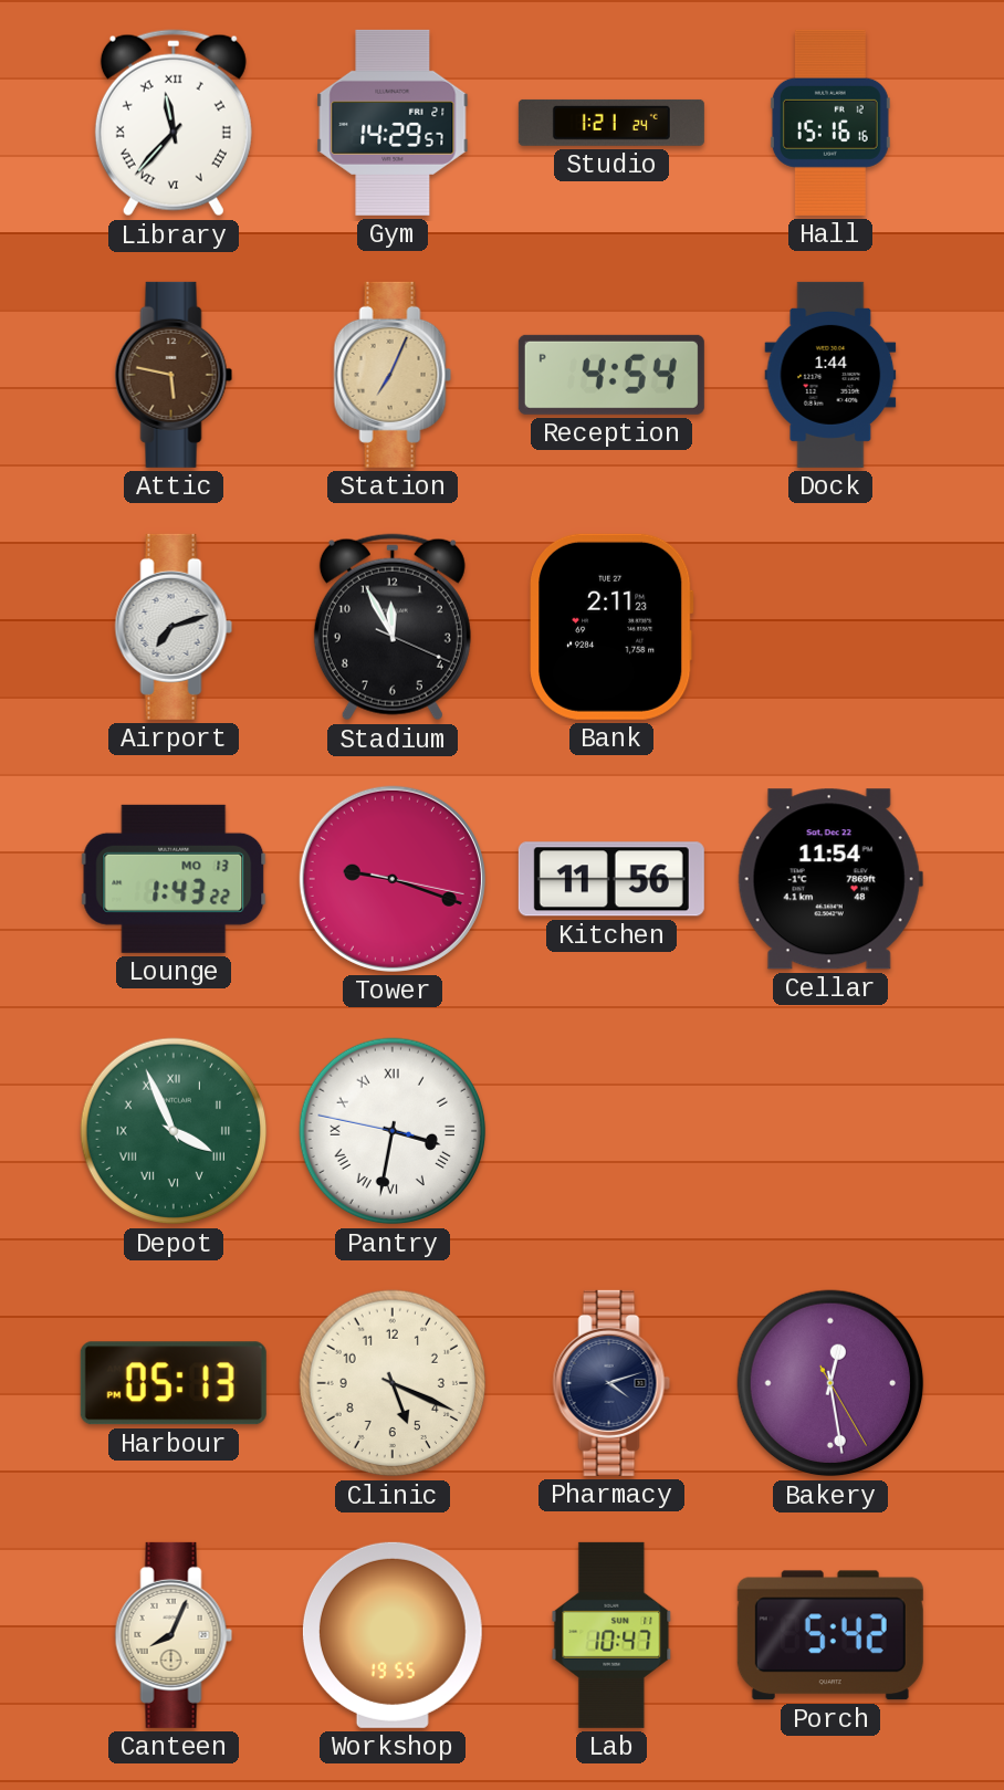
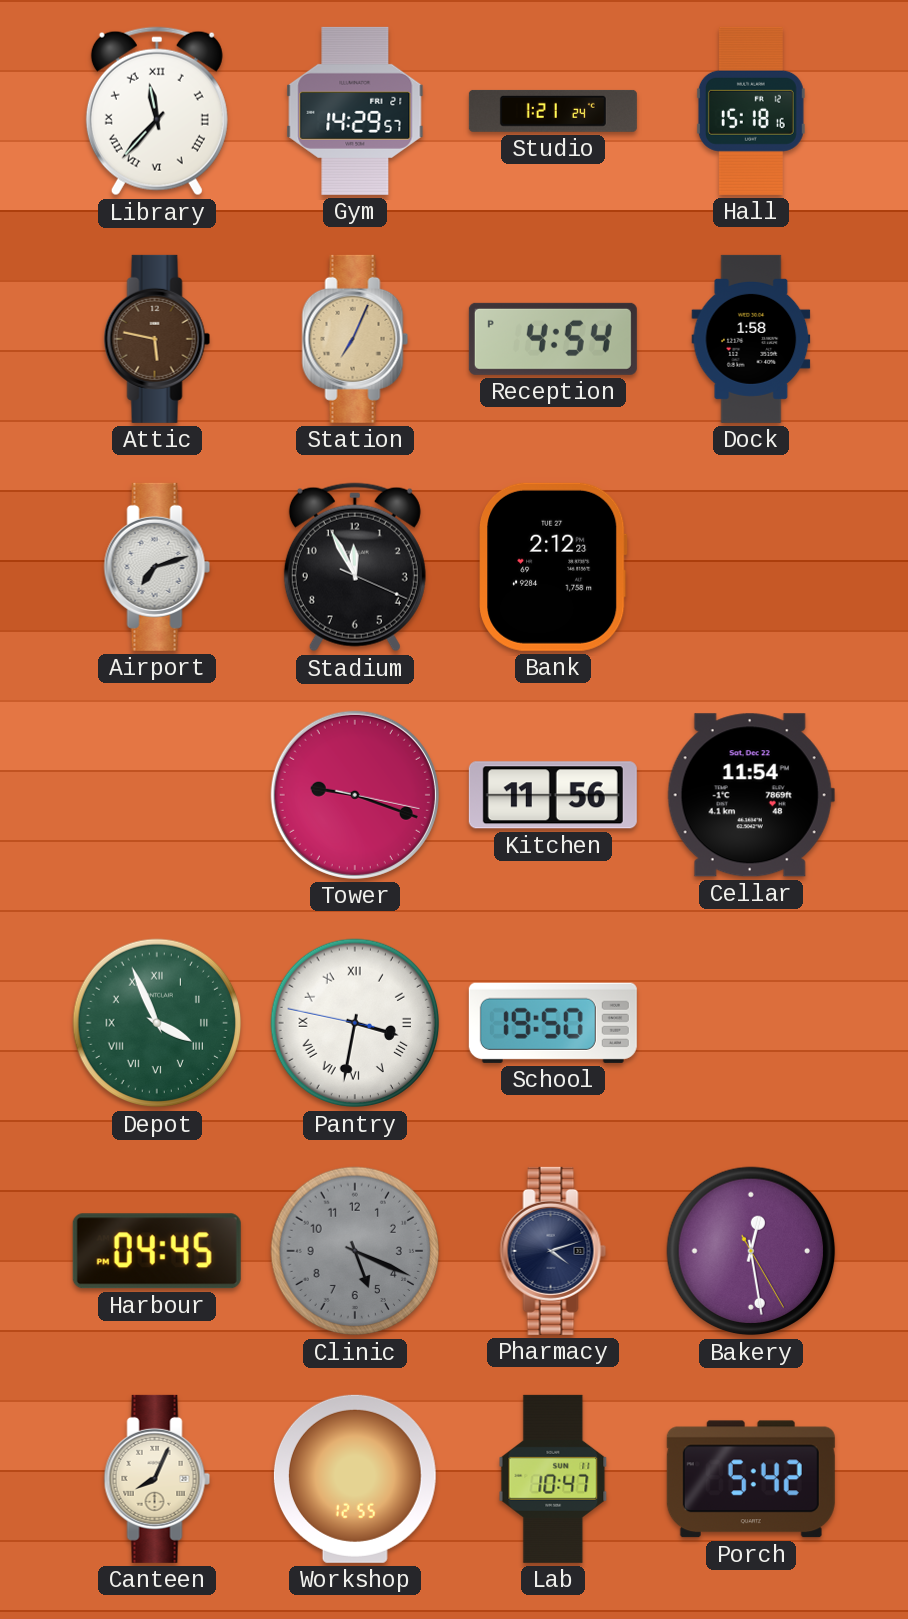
Hall: 15:16 -> 15:18
Dock: 1:44 -> 1:58
Bank: 2:11 -> 2:12
Lounge: 1:43 -> none
School: none -> 19:50
Harbour: 05:13 -> 04:45
Clinic dial: cream -> grey
Workshop: 19:55 -> 12:55
